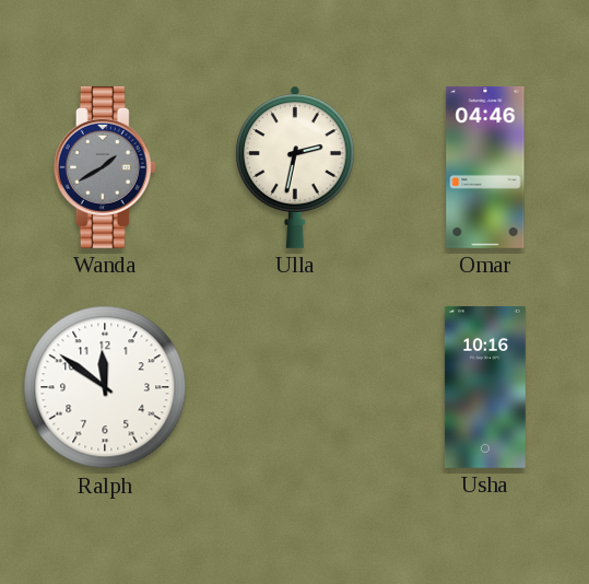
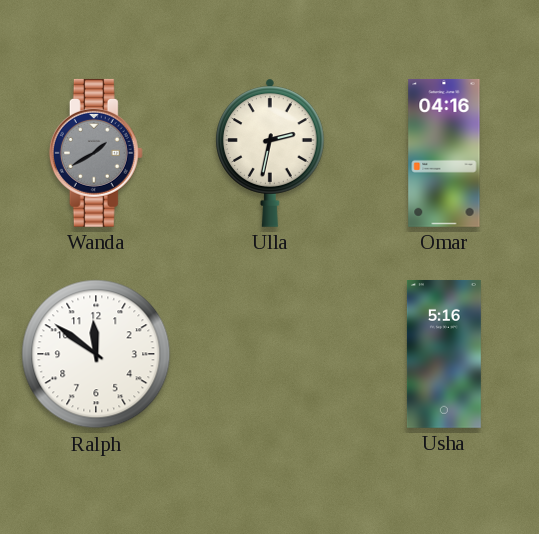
Omar: 04:46 -> 04:16
Usha: 10:16 -> 5:16
